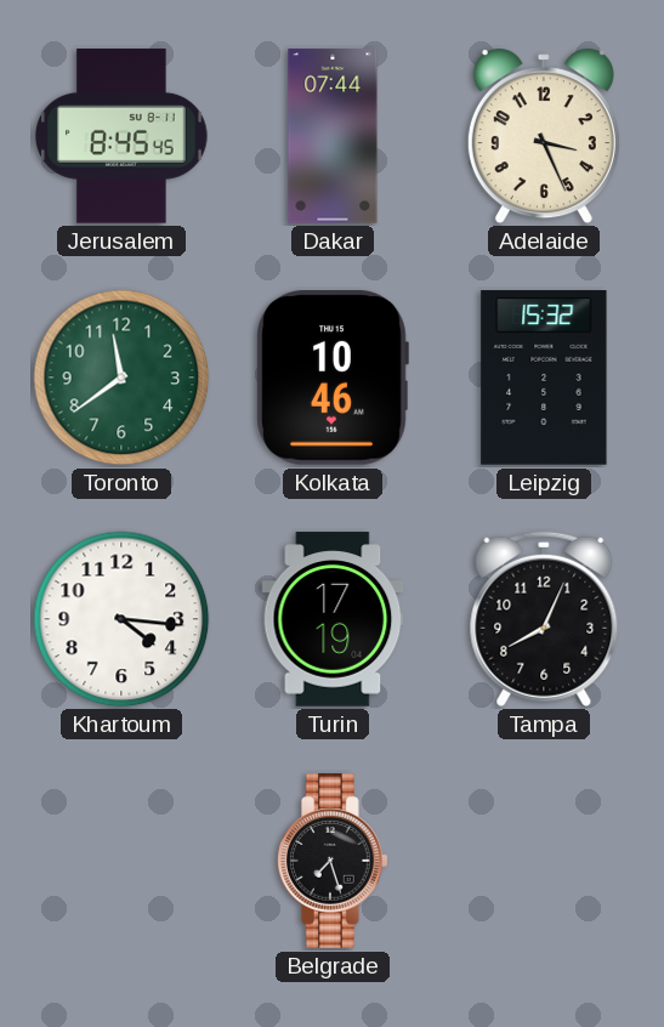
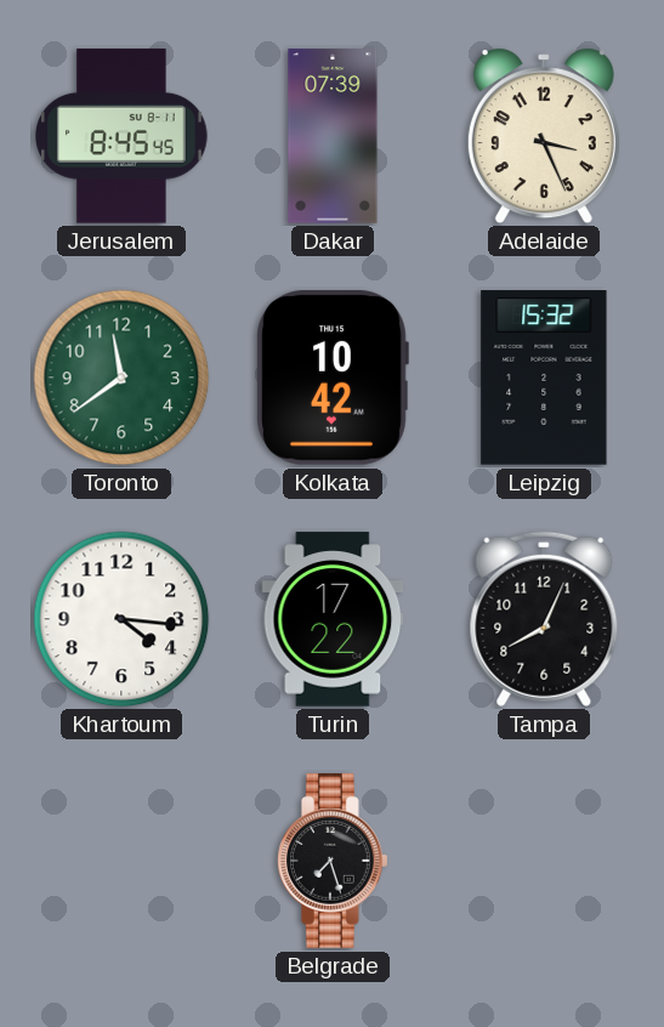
Dakar: 07:44 -> 07:39
Kolkata: 10:46 -> 10:42
Turin: 17:19 -> 17:22
